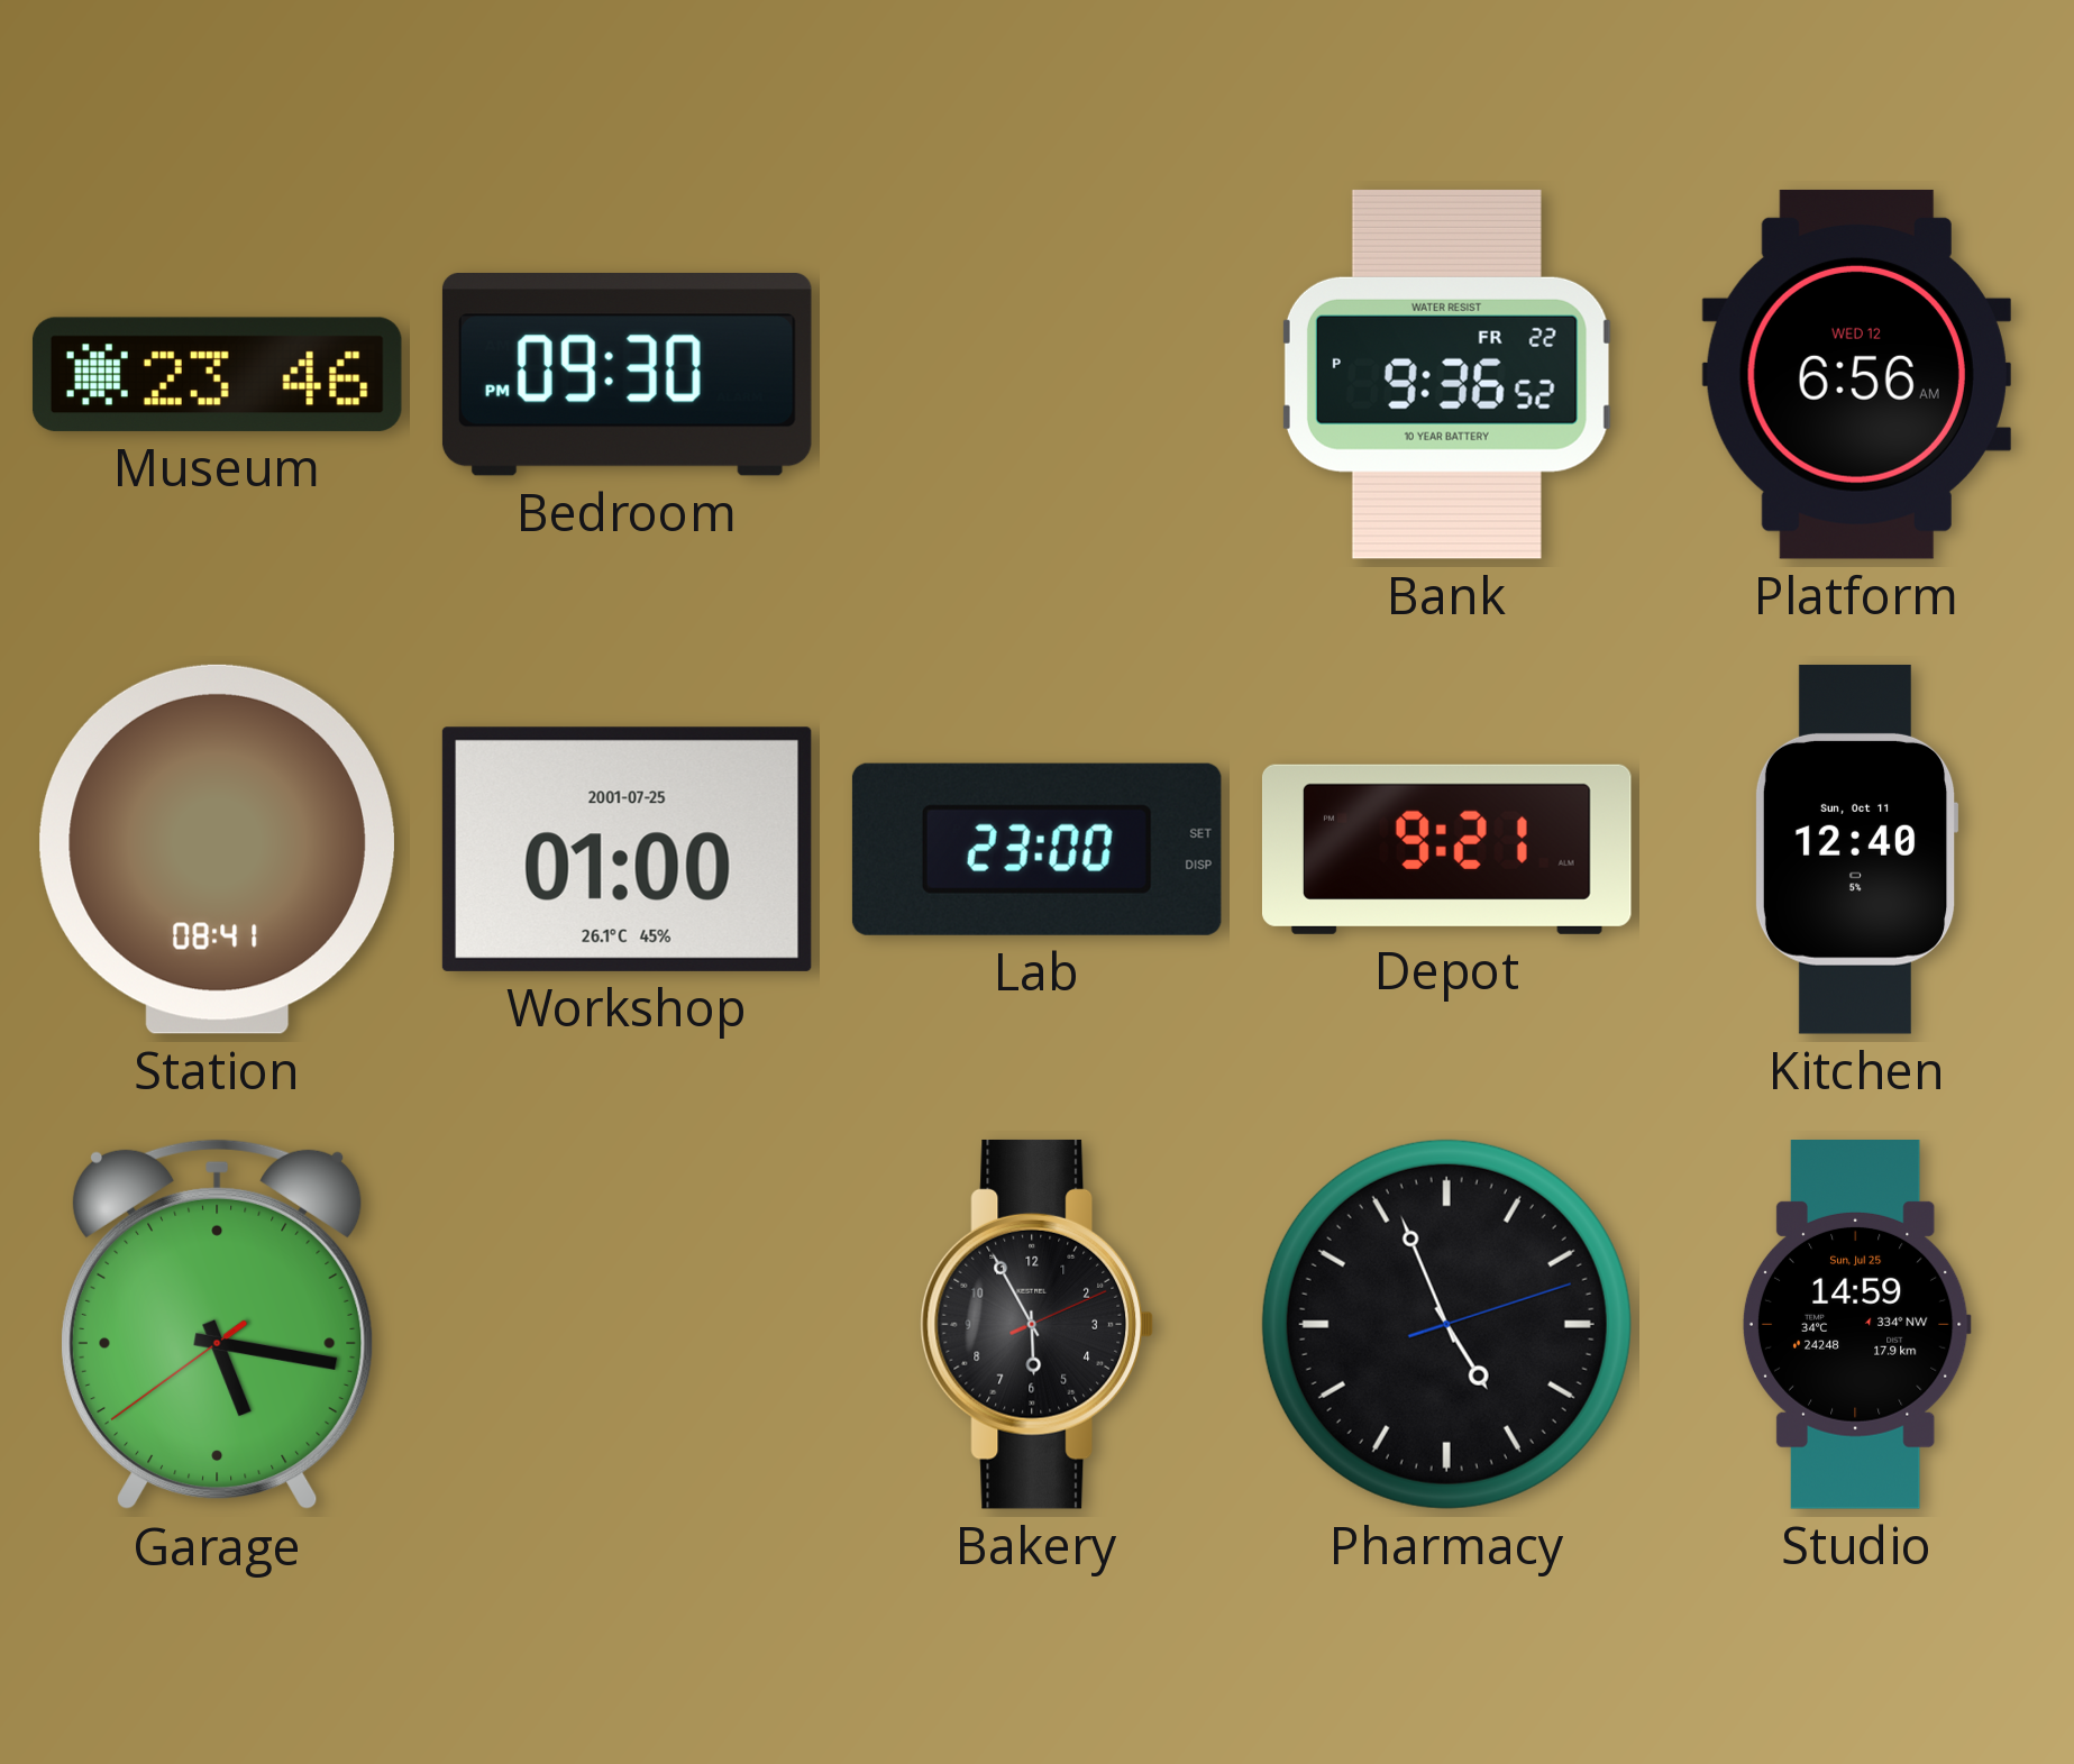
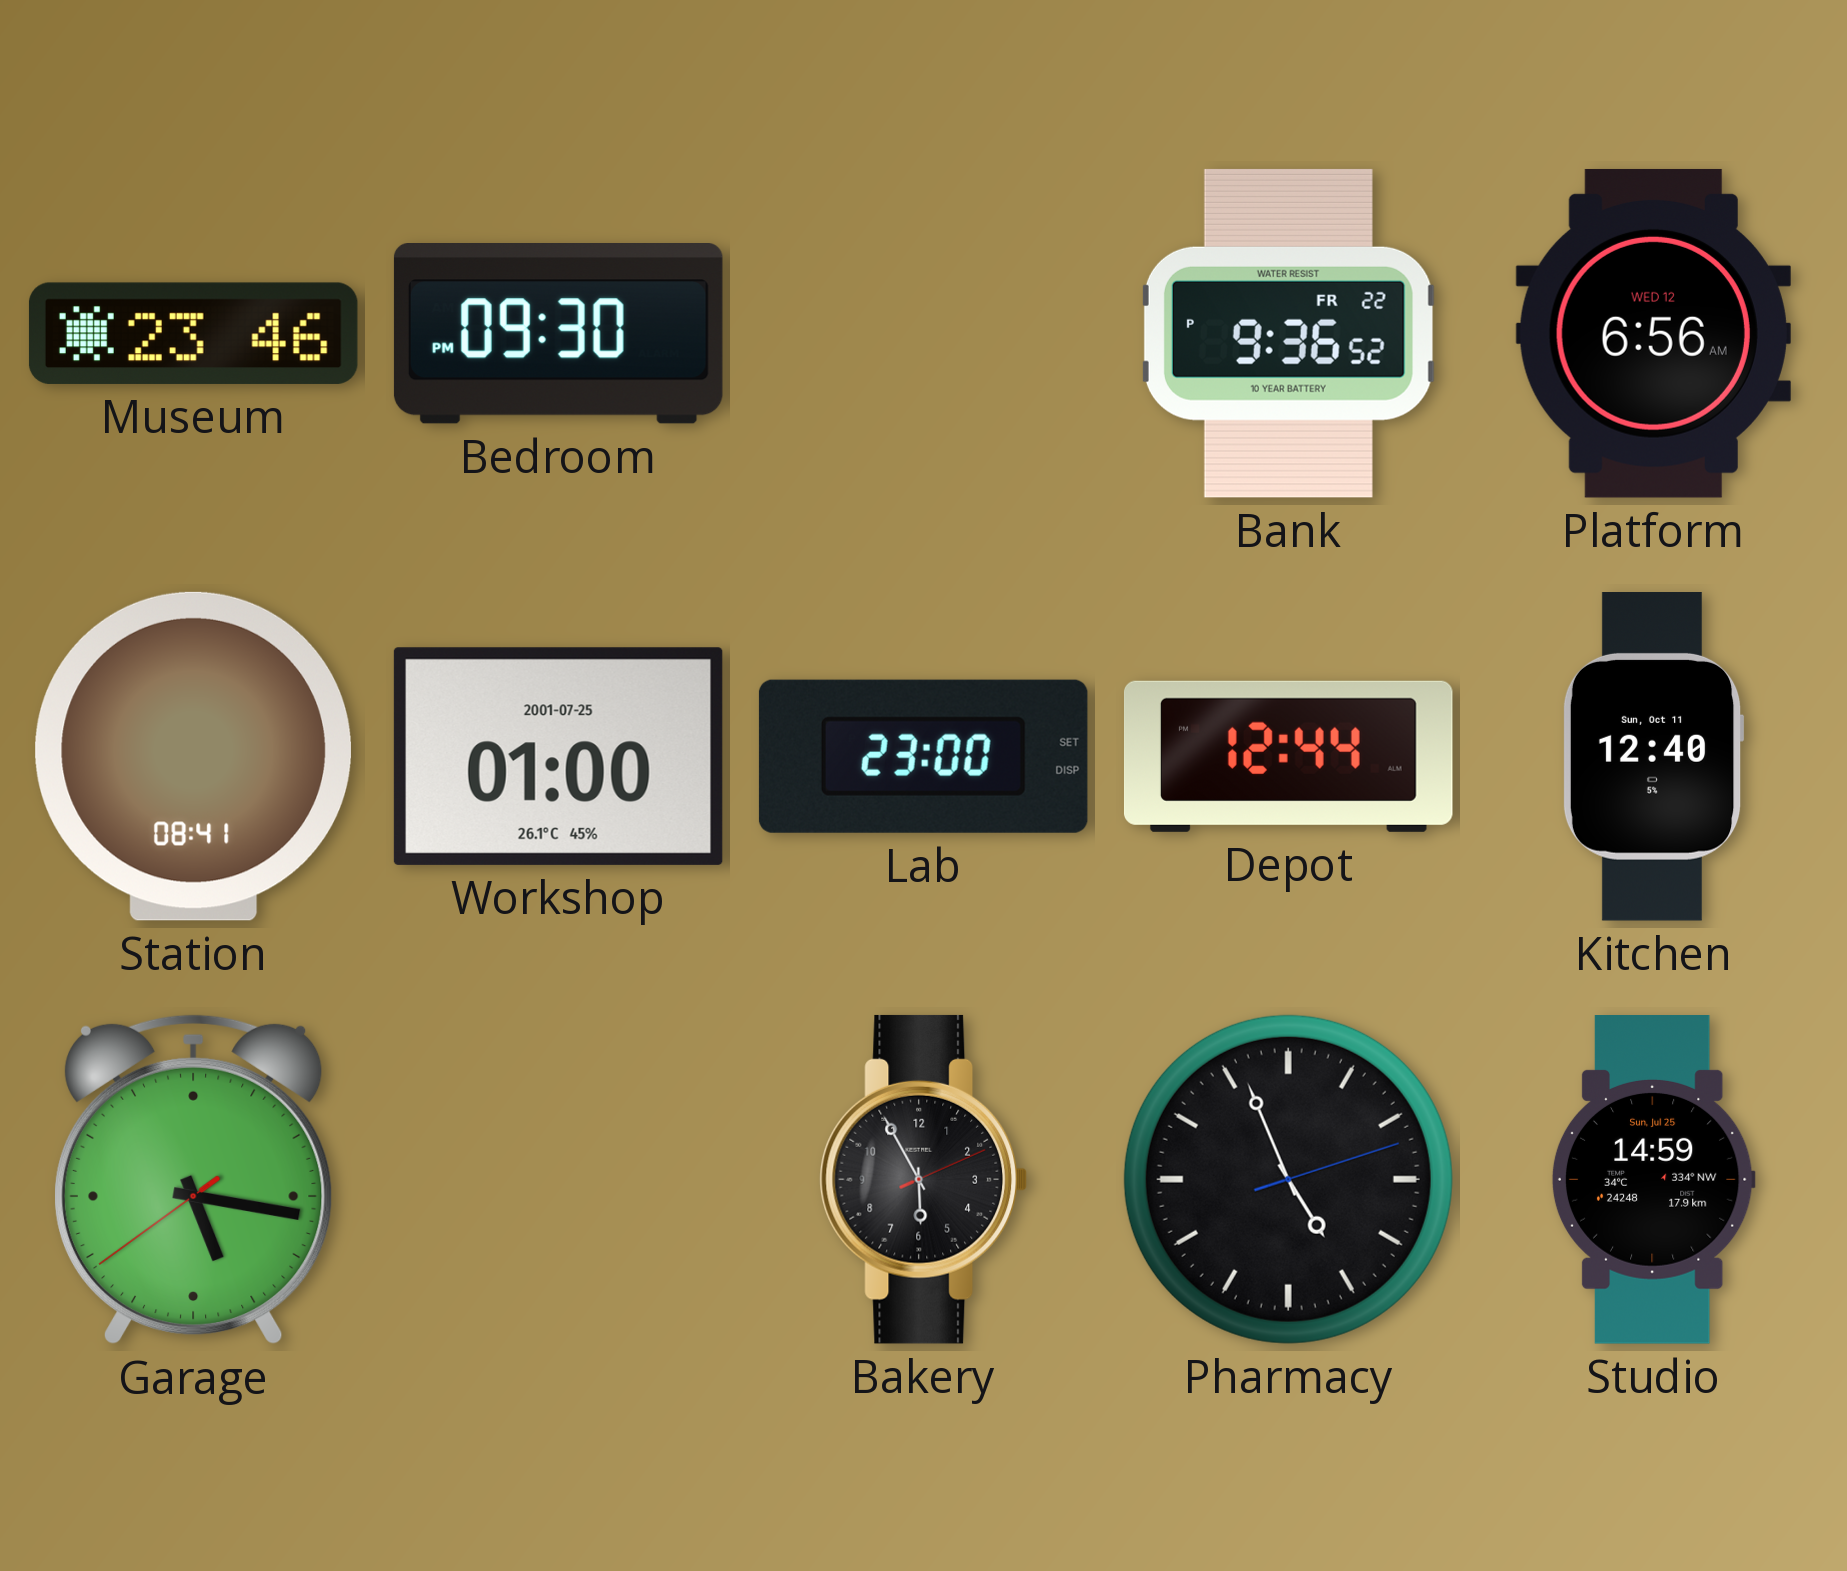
Depot: 9:21 -> 12:44
